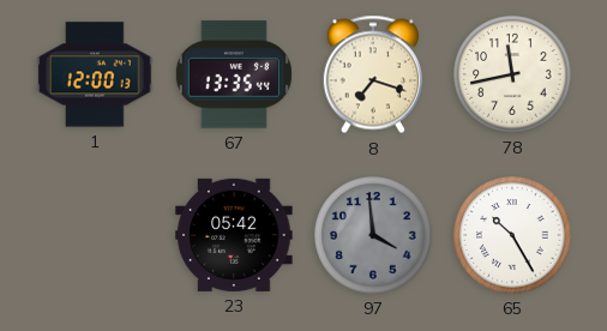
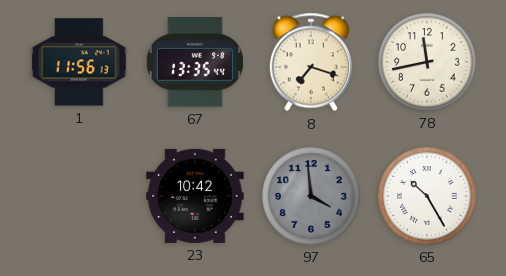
1: 12:00 -> 11:56
23: 05:42 -> 10:42
